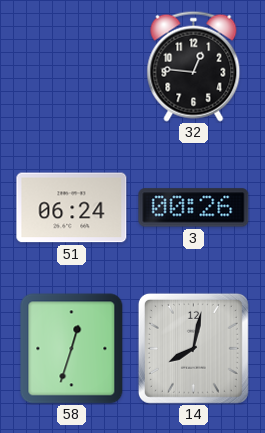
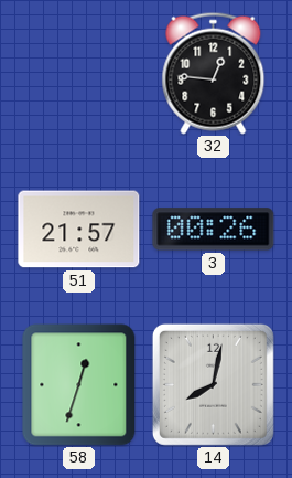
51: 06:24 -> 21:57
